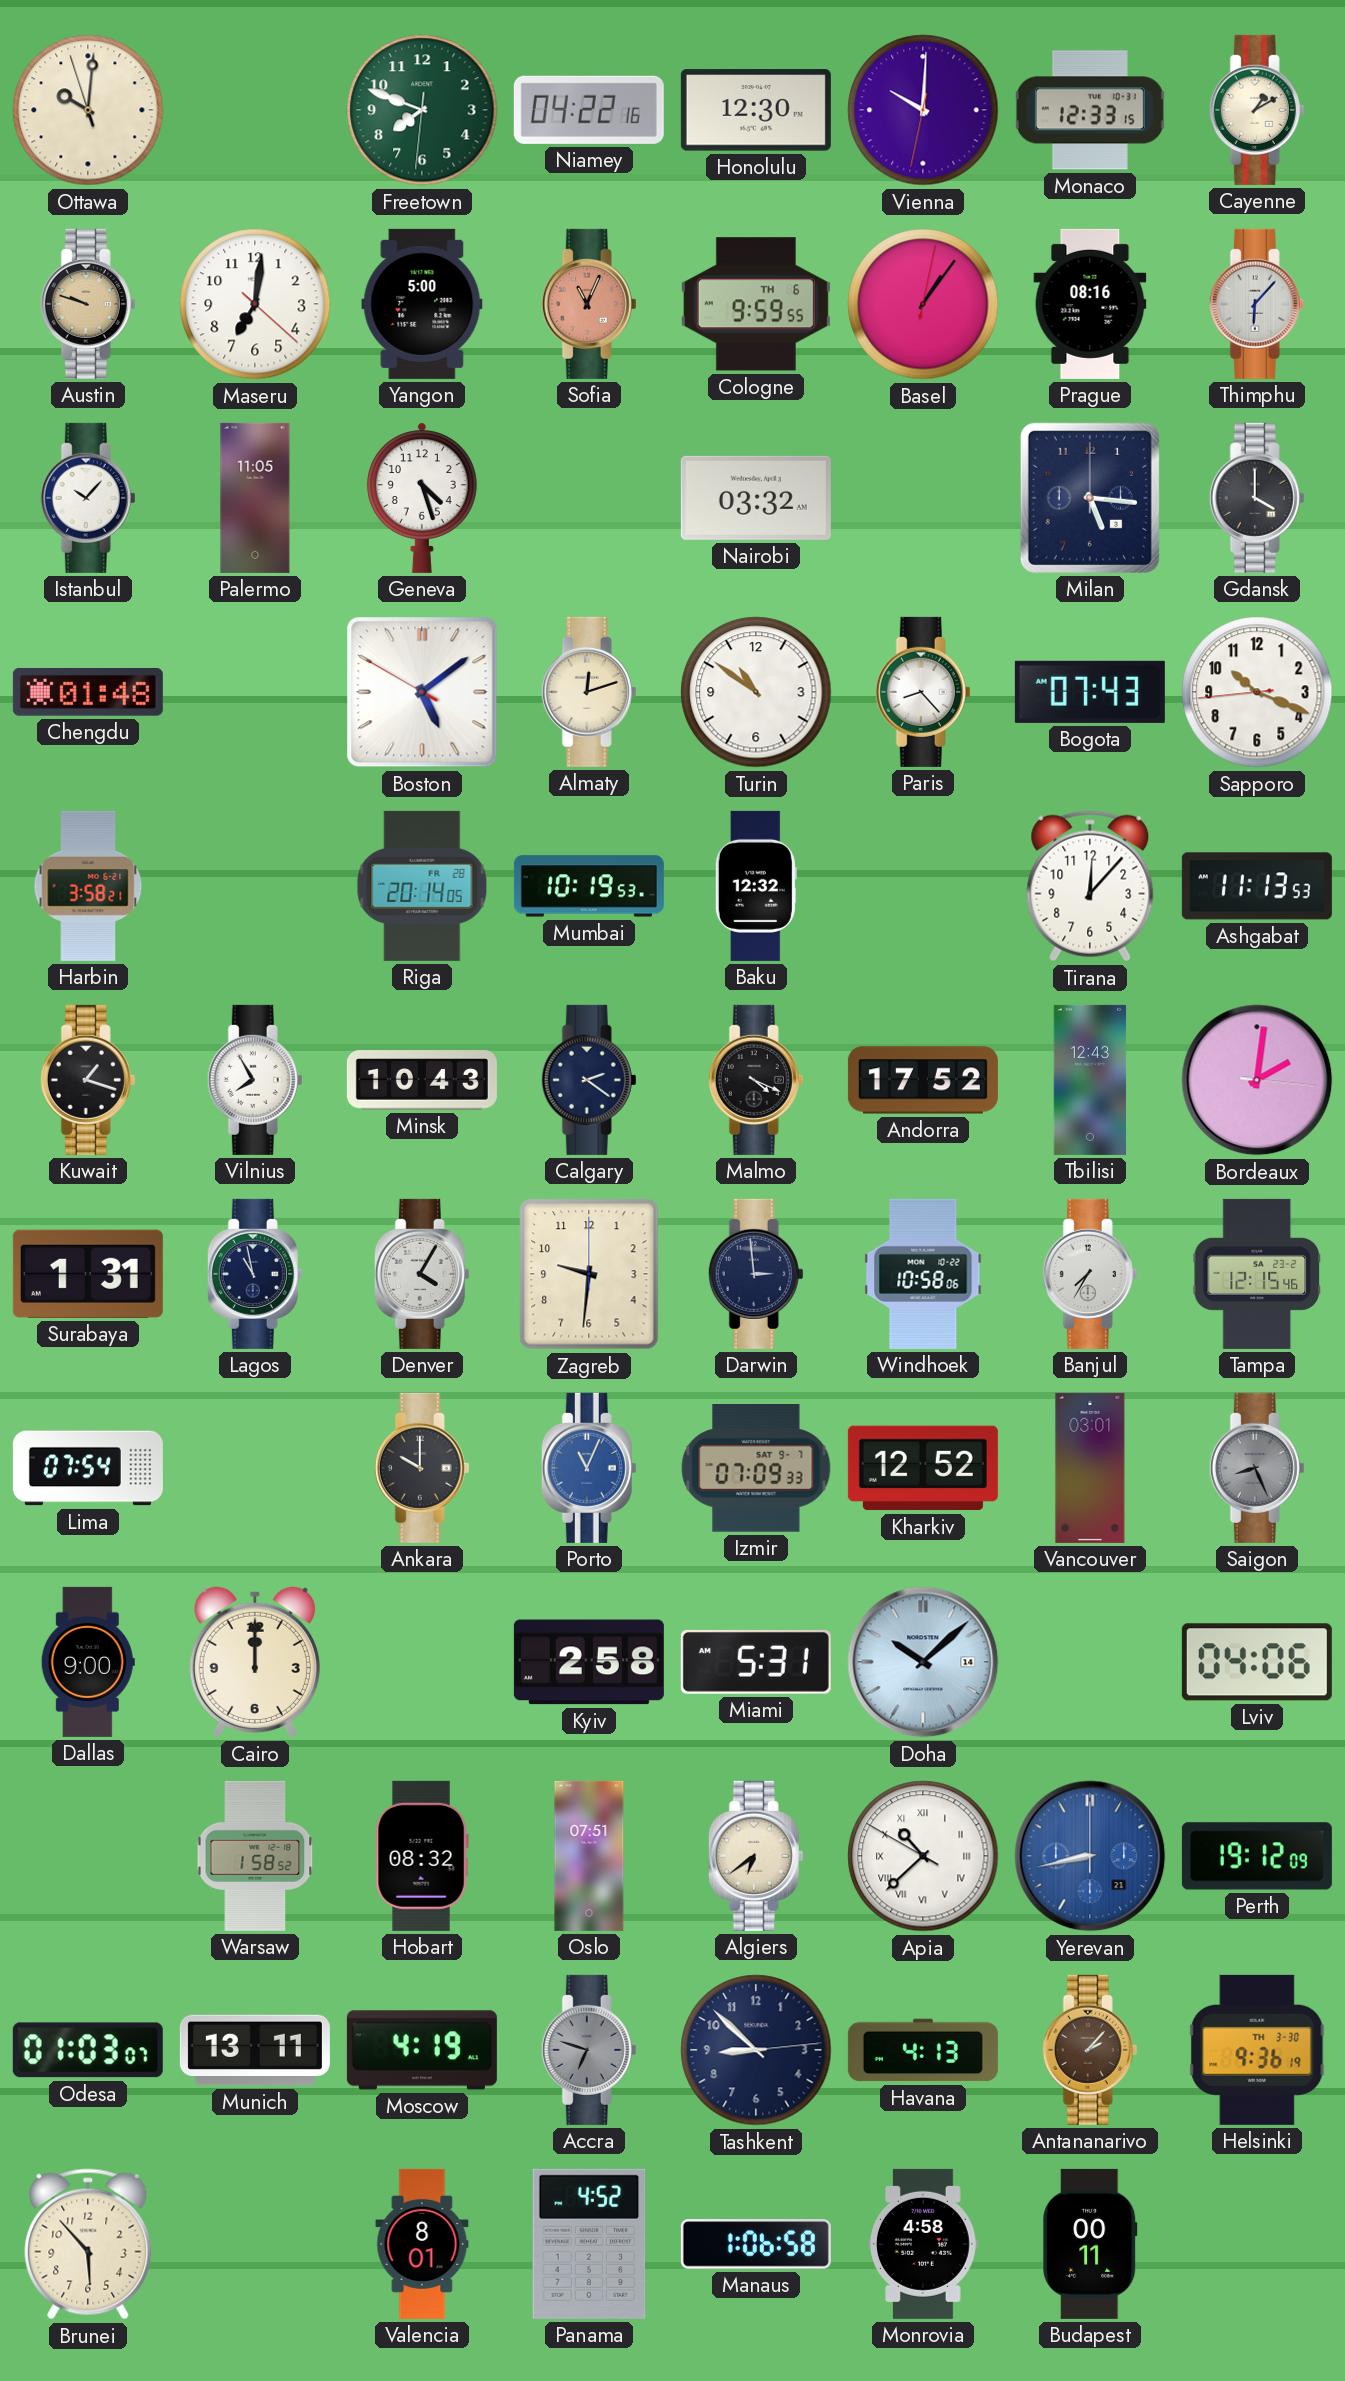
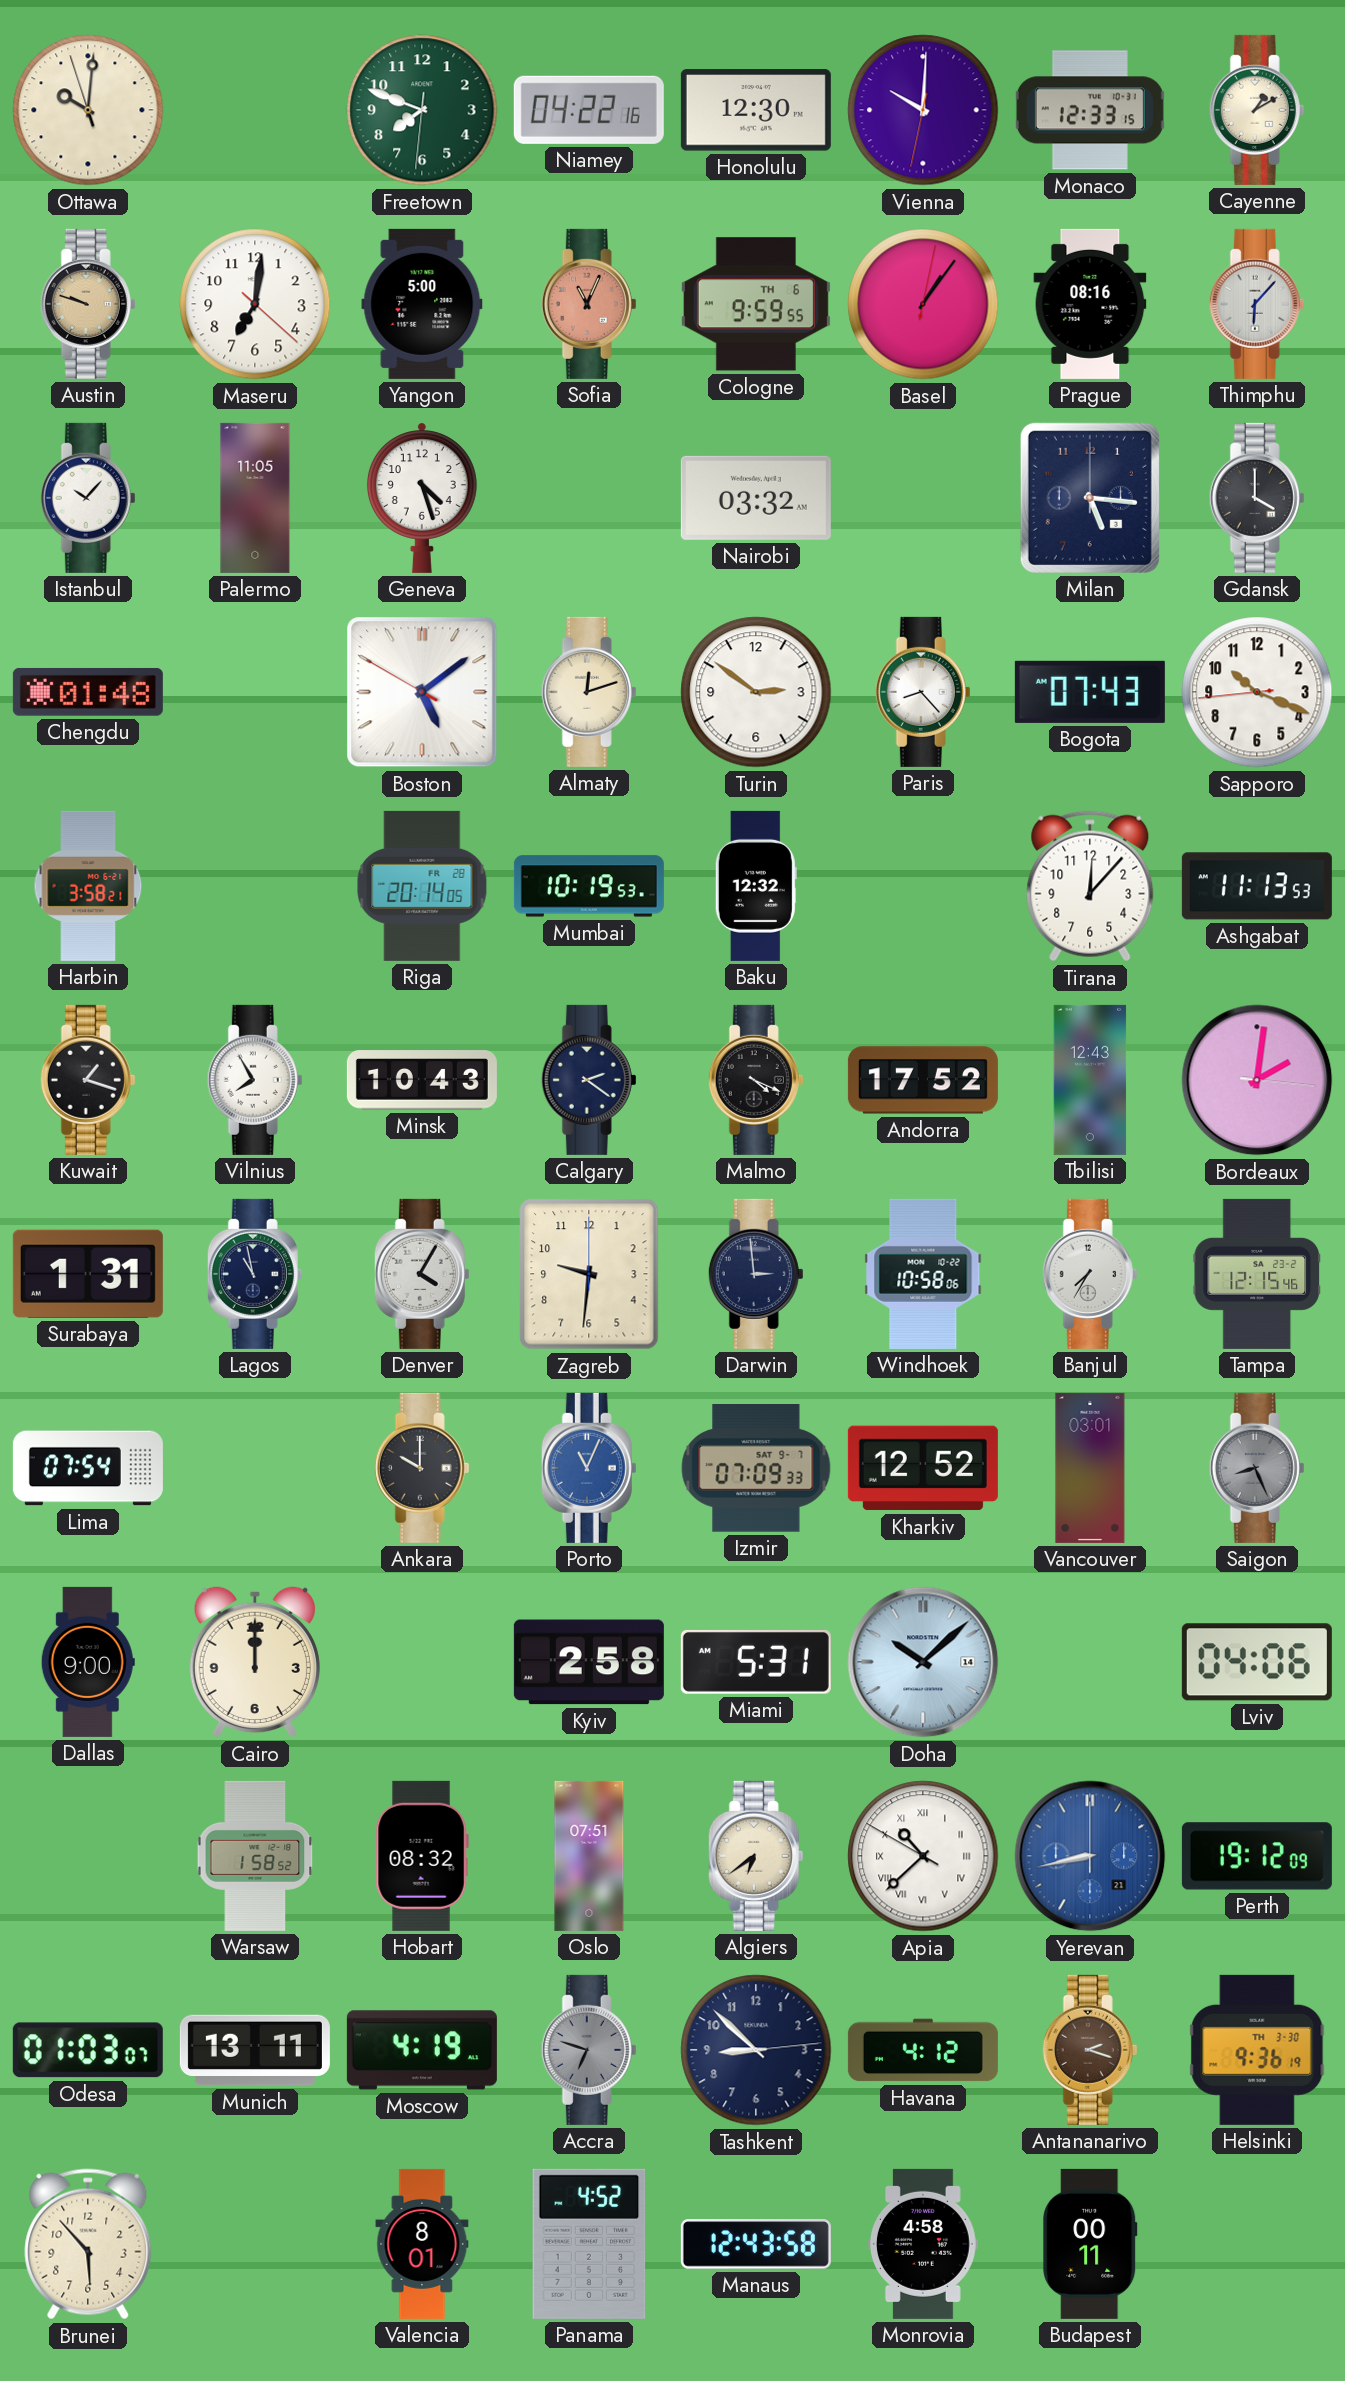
Turin: 10:51 -> 2:51
Havana: 4:13 -> 4:12
Antananarivo: 2:07 -> 2:18
Manaus: 1:06 -> 12:43
